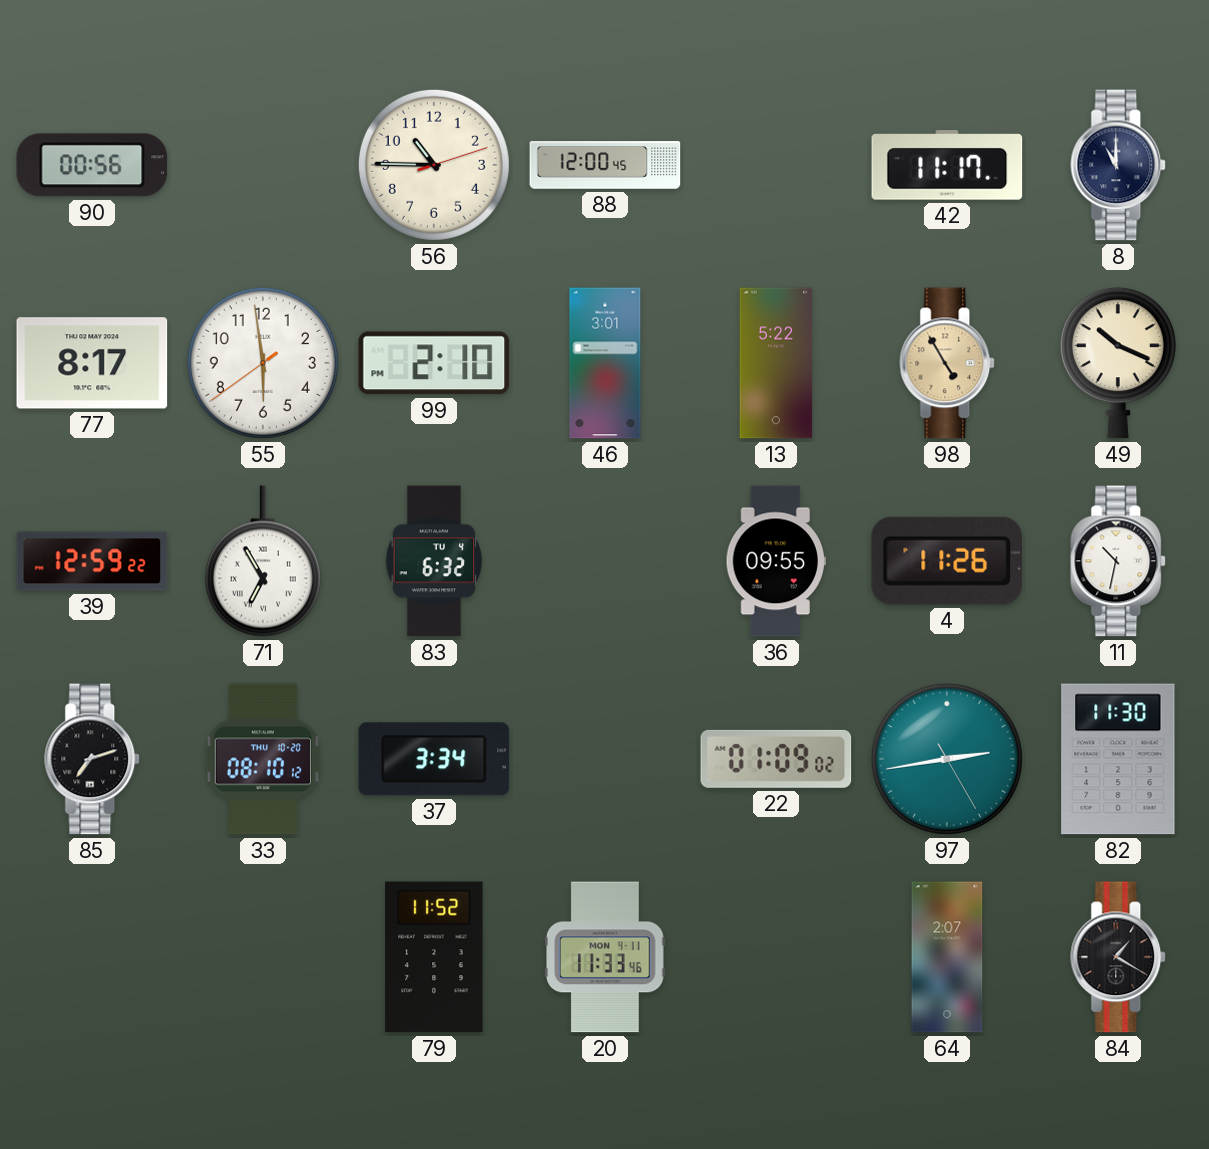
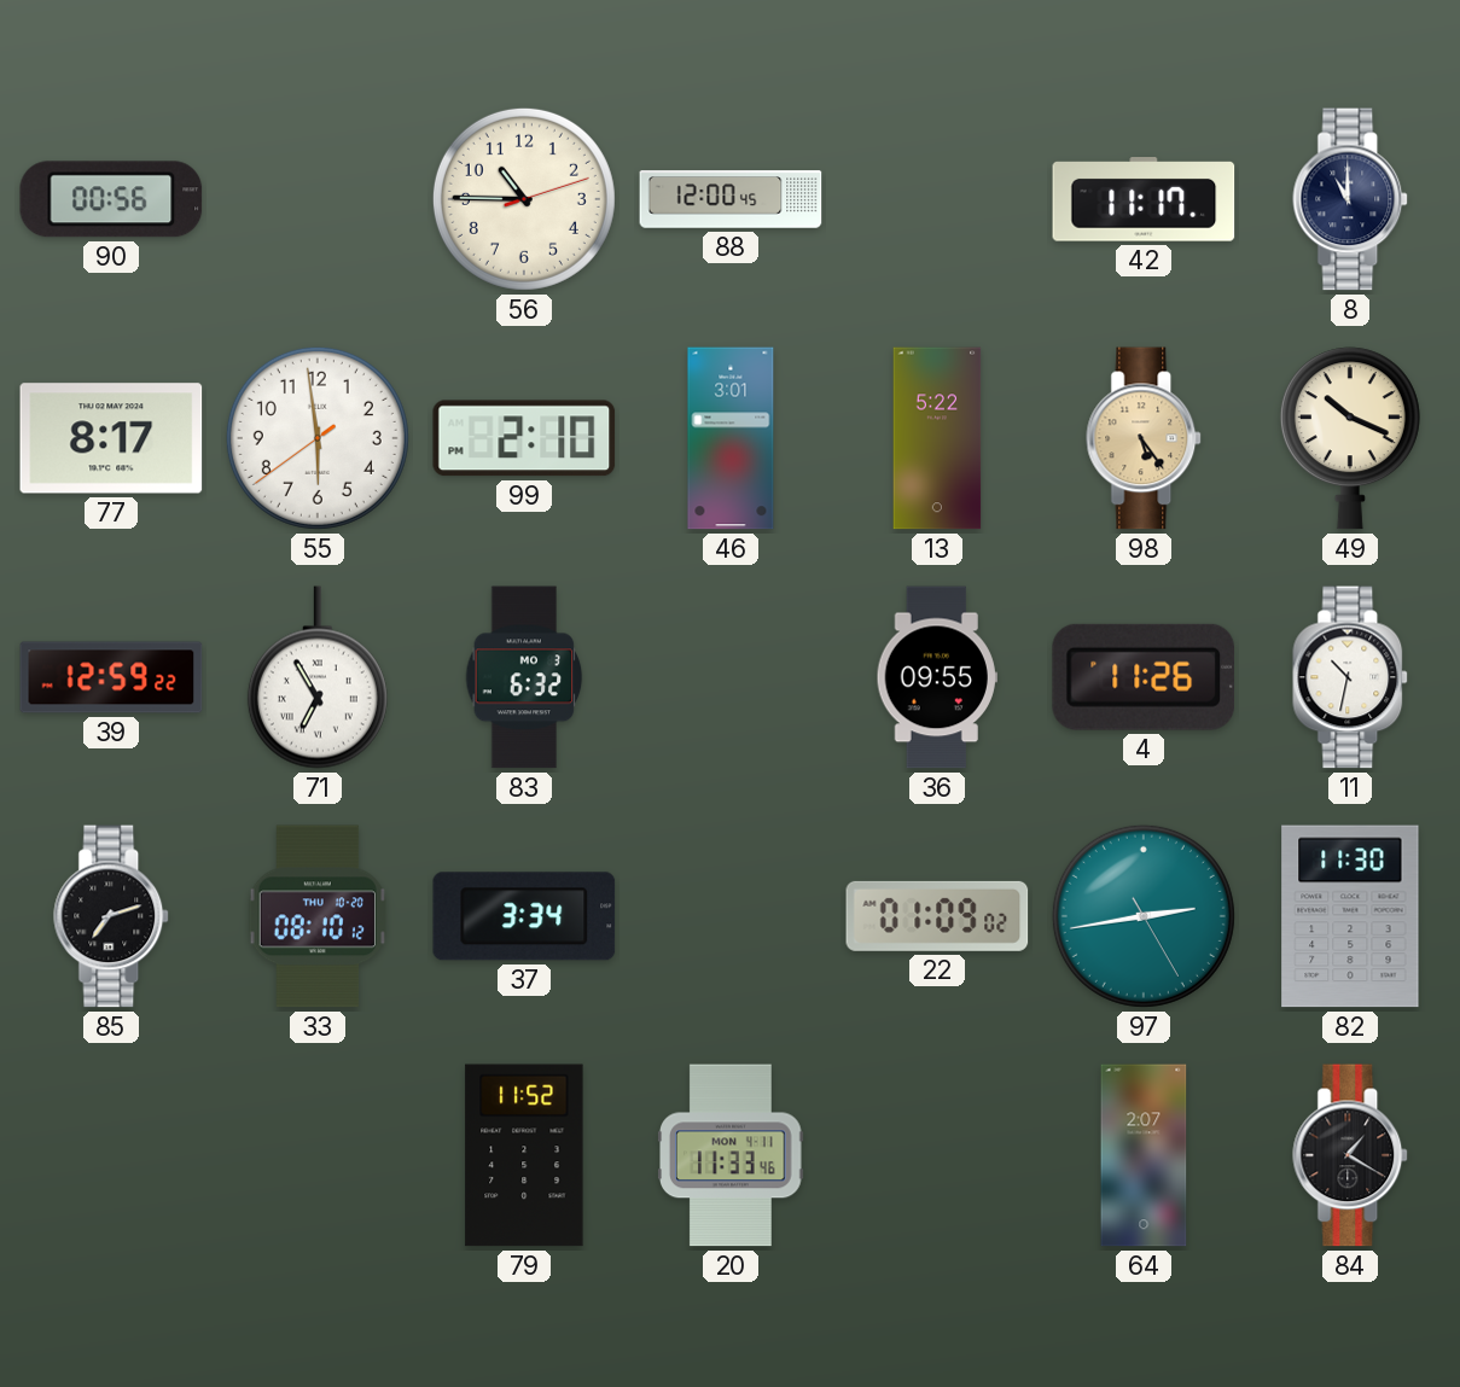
98: 4:55 -> 5:24
83 date: TU 4 -> MO 3
